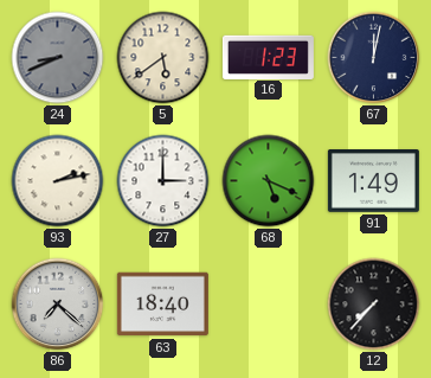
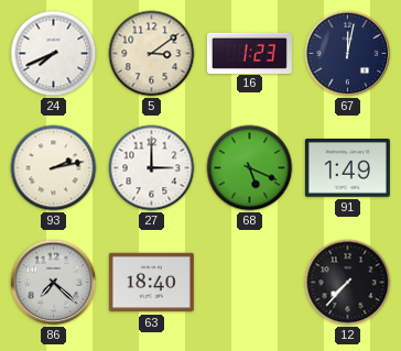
24: 8:41 -> 7:41
24 dial: grey -> white
5: 5:39 -> 3:09
